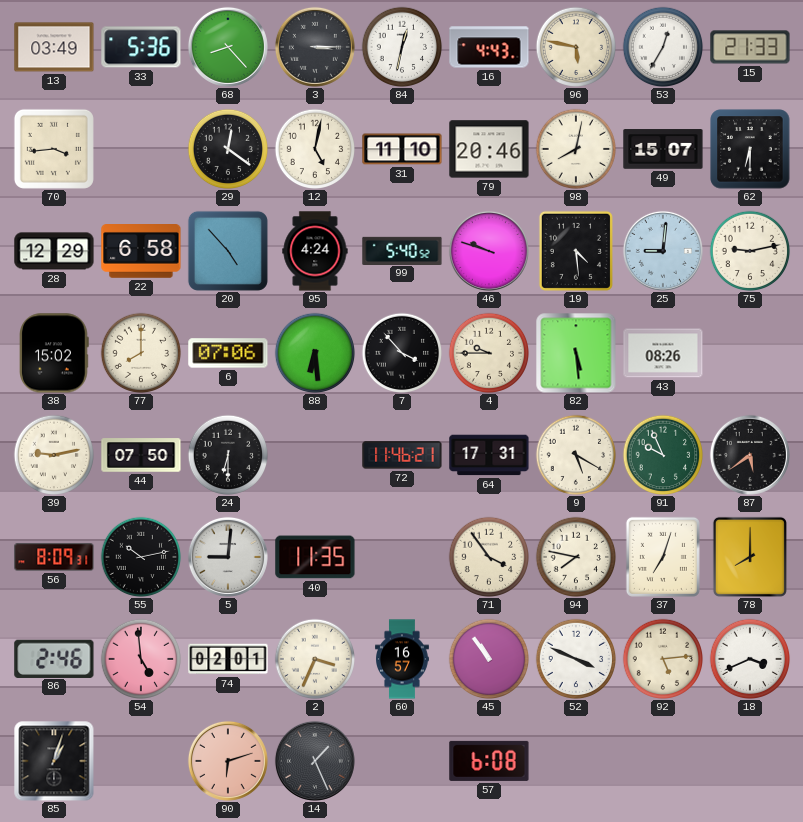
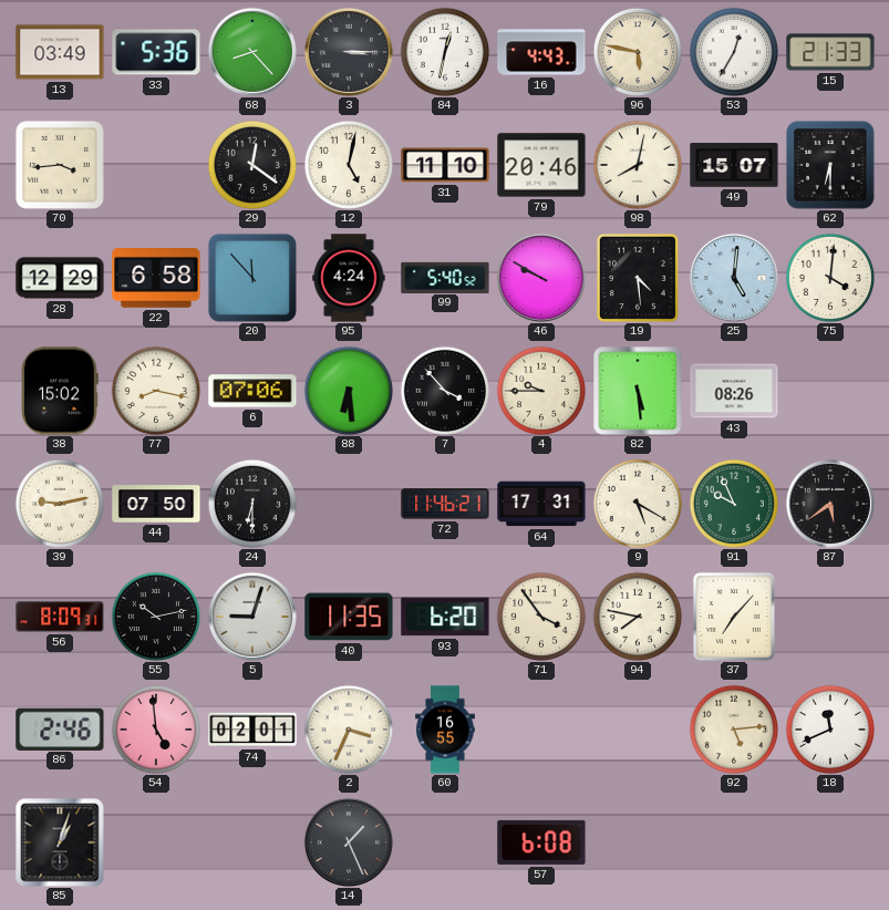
20: 4:53 -> 11:53
46: 9:48 -> 9:50
25: 9:01 -> 5:01
75: 9:13 -> 4:01
77: 8:00 -> 8:17
5: 9:01 -> 9:03
93: none -> 6:20
37: 7:03 -> 7:07
78: 8:00 -> none
60: 16:57 -> 16:55
45: 10:54 -> none
52: 3:49 -> none
18: 3:41 -> 11:41
90: 6:12 -> none
